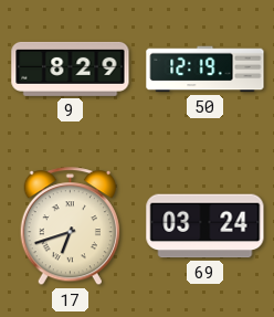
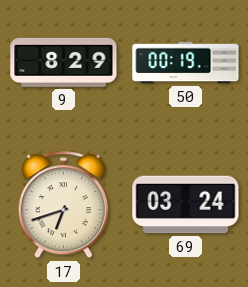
50: 12:19 -> 00:19
